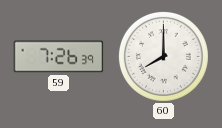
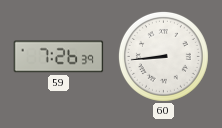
60: 8:00 -> 8:44
